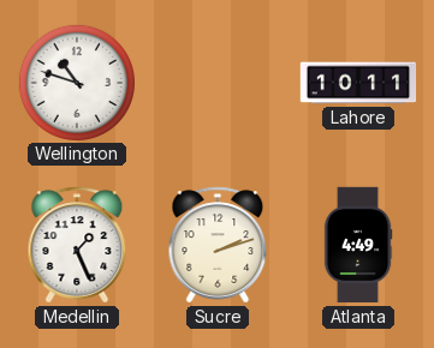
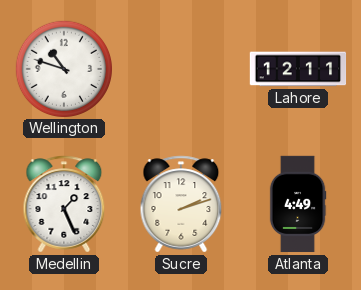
Lahore: 10:11 -> 12:11
